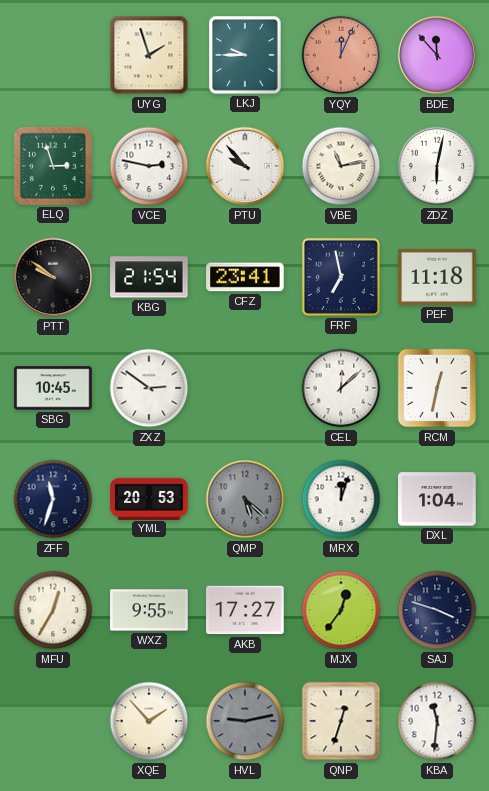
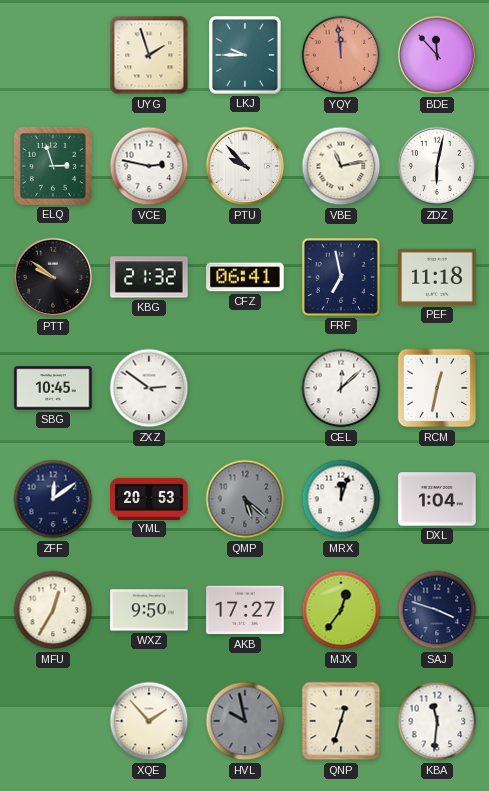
YQY: 12:04 -> 11:59
KBG: 21:54 -> 21:32
CFZ: 23:41 -> 06:41
ZFF: 11:33 -> 12:09
WXZ: 9:55 -> 9:50
HVL: 9:13 -> 9:58
